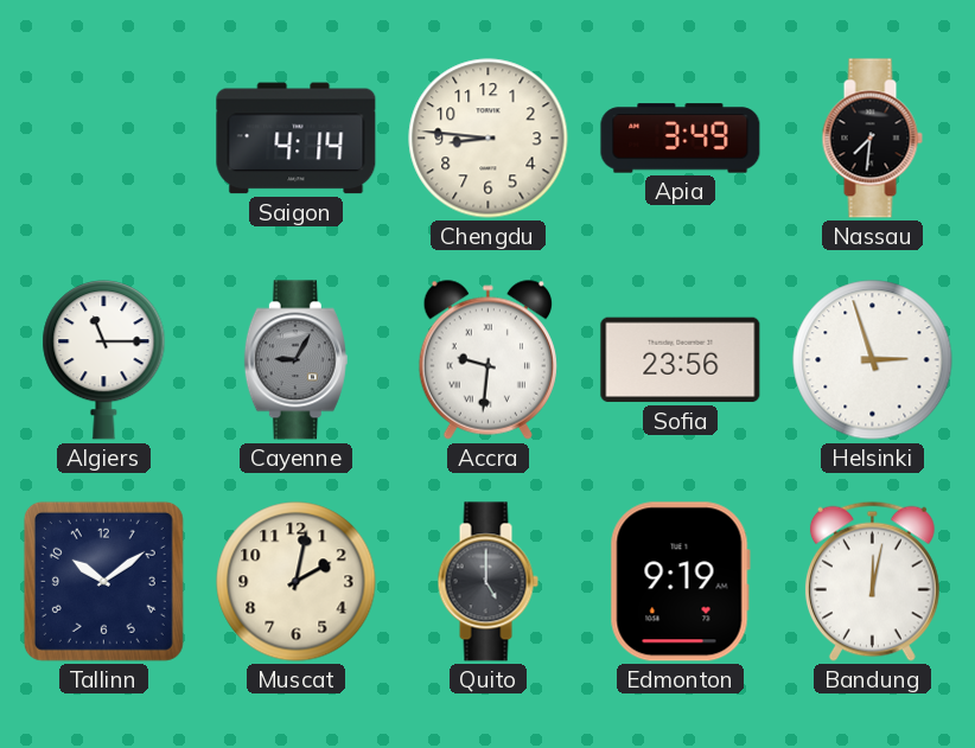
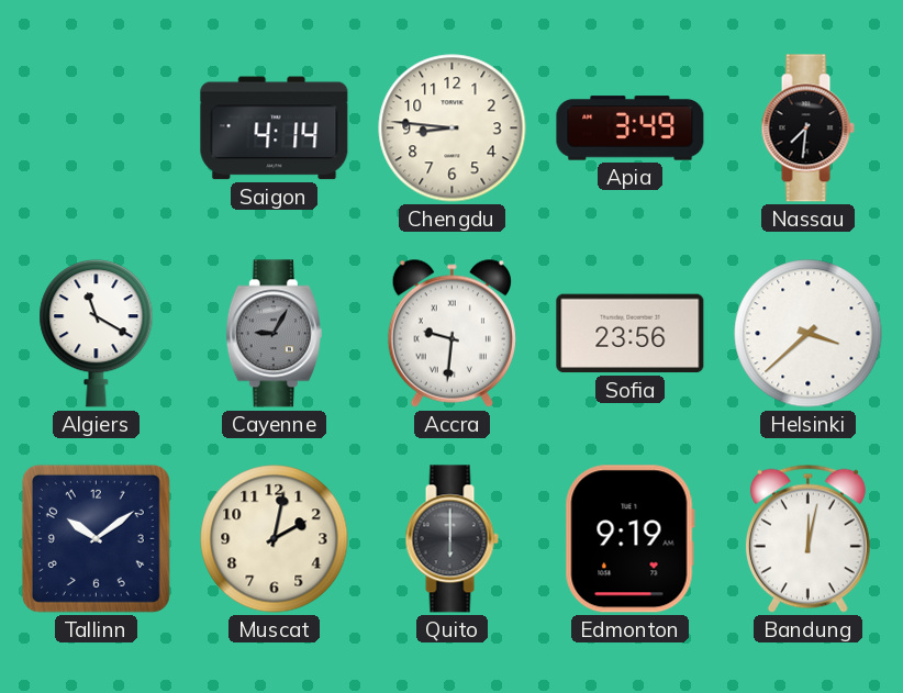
Algiers: 11:15 -> 11:20
Helsinki: 2:57 -> 3:38
Quito: 5:00 -> 6:00
